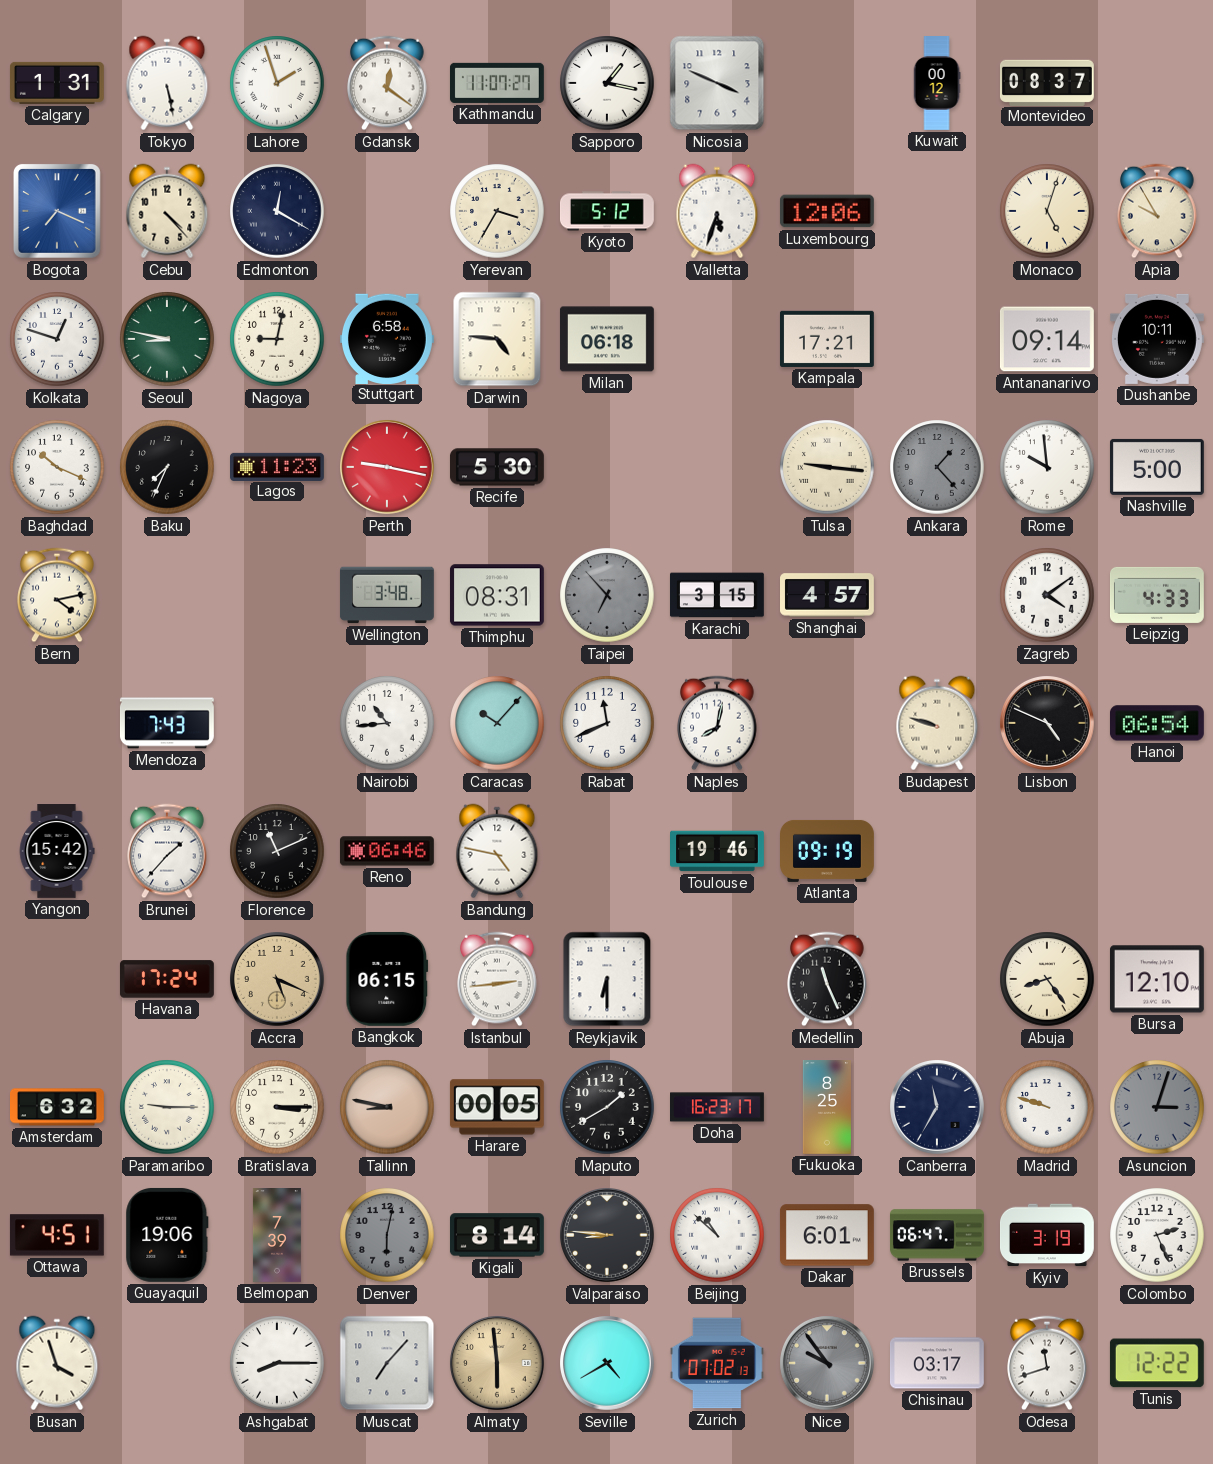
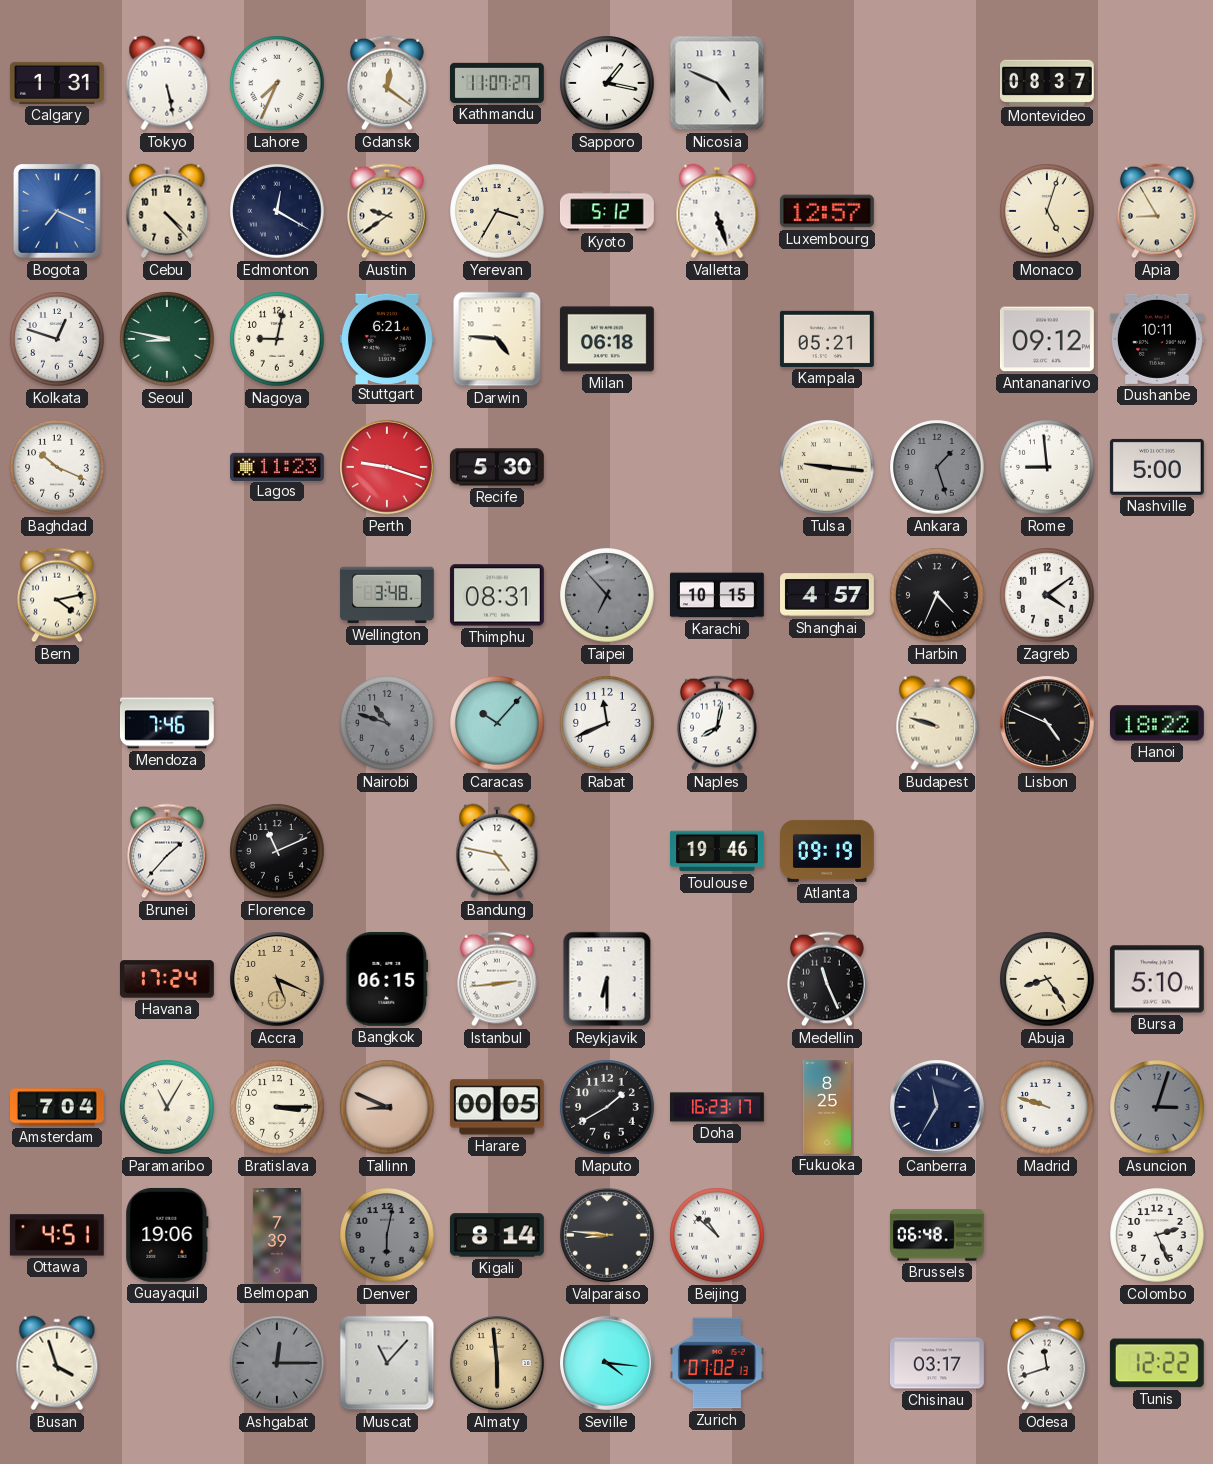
Lahore: 1:57 -> 7:34
Nicosia: 3:49 -> 4:49
Kuwait: 00:12 -> none
Austin: none -> 9:39
Valletta: 5:33 -> 5:27
Luxembourg: 12:06 -> 12:57
Apia: 9:55 -> 8:55
Stuttgart: 6:58 -> 6:21
Kampala: 17:21 -> 05:21
Antananarivo: 09:14 -> 09:12
Baku: 7:34 -> none
Perth: 9:17 -> 9:18
Ankara: 1:23 -> 1:27
Rome: 9:59 -> 8:59
Karachi: 3:15 -> 10:15
Harbin: none -> 4:34
Leipzig: 4:33 -> none
Mendoza: 7:43 -> 7:46
Nairobi: 10:44 -> 10:48
Nairobi dial: white -> grey
Hanoi: 06:54 -> 18:22
Yangon: 15:42 -> none
Reno: 06:46 -> none
Bursa: 12:10 -> 5:10
Amsterdam: 6:32 -> 7:04
Paramaribo: 9:15 -> 11:05
Tallinn: 8:47 -> 8:49
Dakar: 6:01 -> none
Brussels: 06:47 -> 06:48
Kyiv: 3:19 -> none
Ashgabat: 8:15 -> 12:15
Ashgabat dial: white -> grey
Muscat: 7:07 -> 11:07
Seville: 4:40 -> 4:16
Nice: 9:54 -> none
